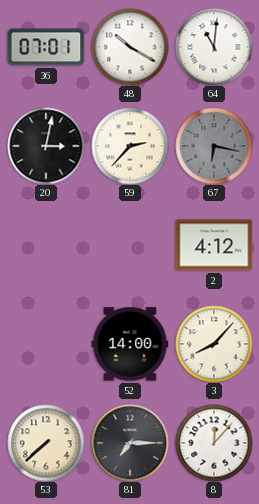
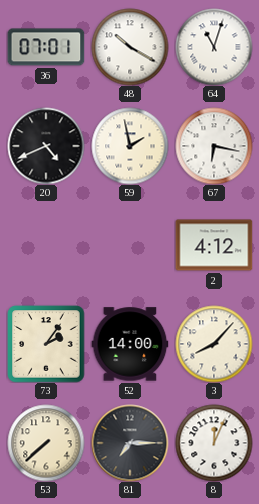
64: 11:01 -> 11:03
20: 3:02 -> 4:41
59: 2:37 -> 1:58
67 dial: grey -> white
73: none -> 2:06
8: 12:07 -> 12:04
